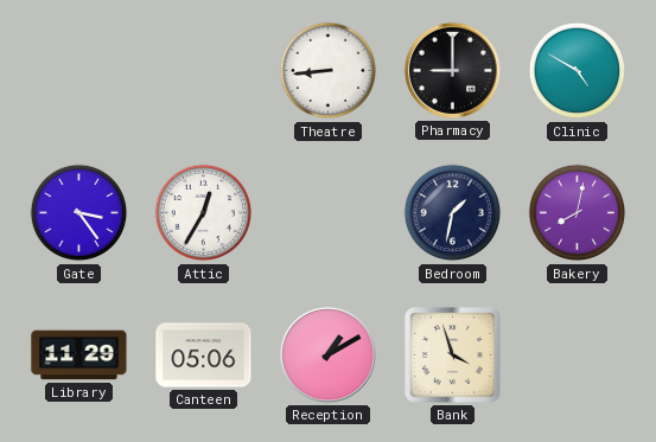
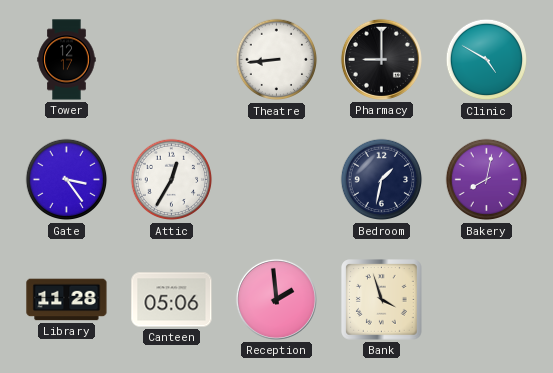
Tower: none -> 12:17
Library: 11:29 -> 11:28
Reception: 1:10 -> 1:59
